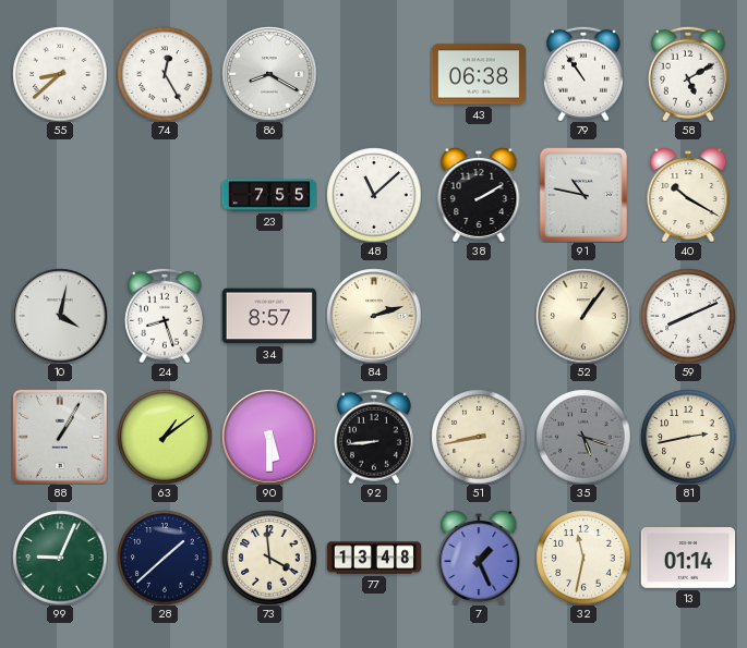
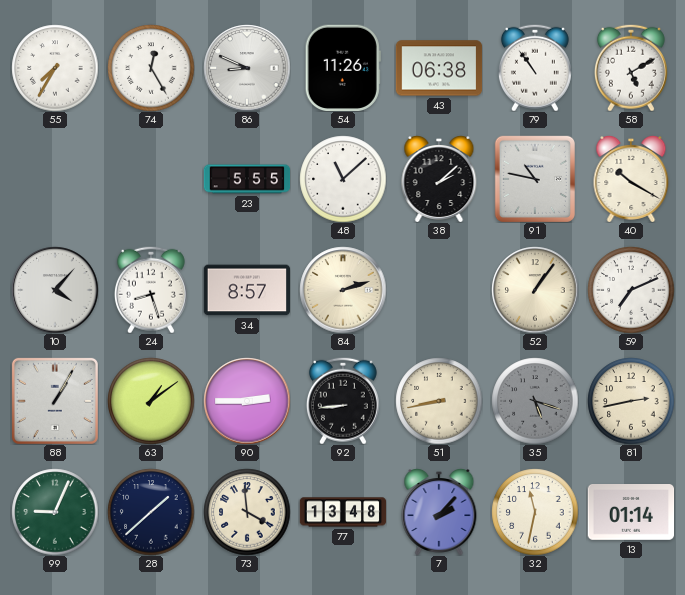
55: 8:38 -> 7:35
86: 8:20 -> 8:49
54: none -> 11:26
23: 7:55 -> 5:55
38: 2:10 -> 2:08
10: 4:02 -> 4:07
59: 8:11 -> 7:11
90: 5:30 -> 2:45
7: 1:26 -> 2:07
